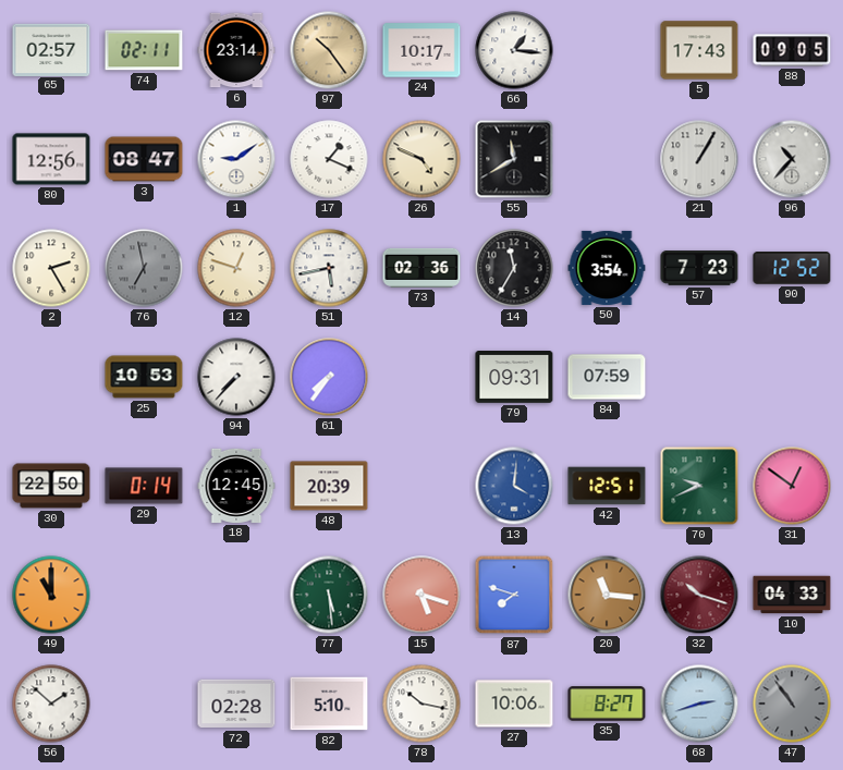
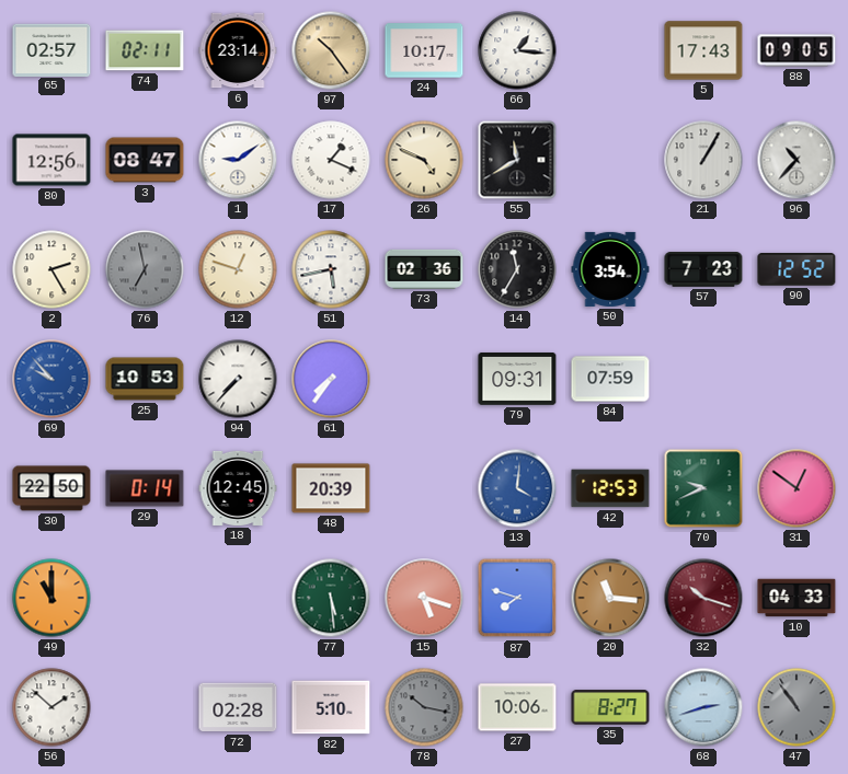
69: none -> 9:53
42: 12:51 -> 12:53
78 dial: white -> grey
